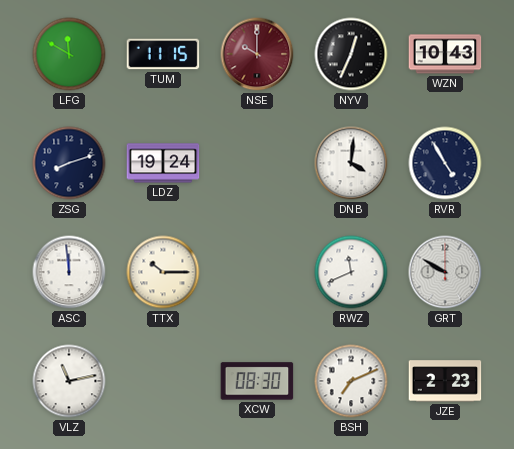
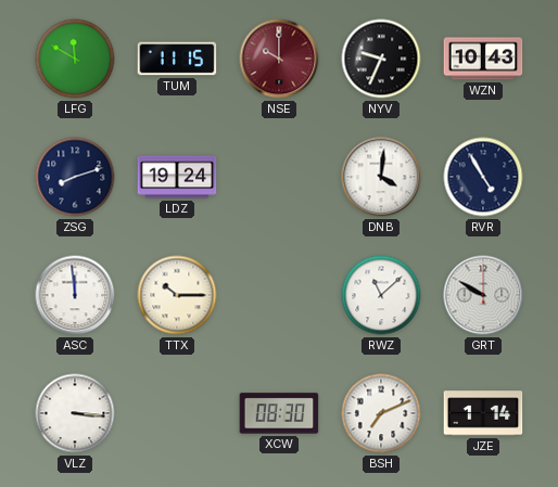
NYV: 12:34 -> 9:34
RWZ: 11:41 -> 11:08
VLZ: 11:13 -> 3:16
JZE: 2:23 -> 1:14
